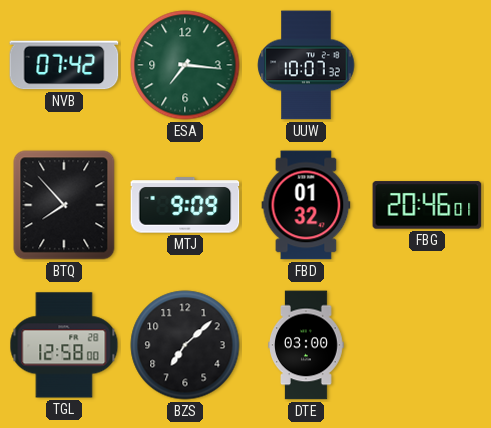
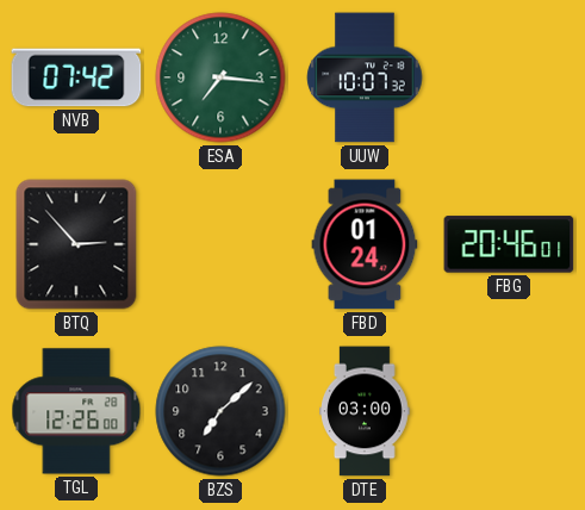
BTQ: 7:53 -> 2:53
MTJ: 9:09 -> none
FBD: 01:32 -> 01:24
TGL: 12:58 -> 12:26
